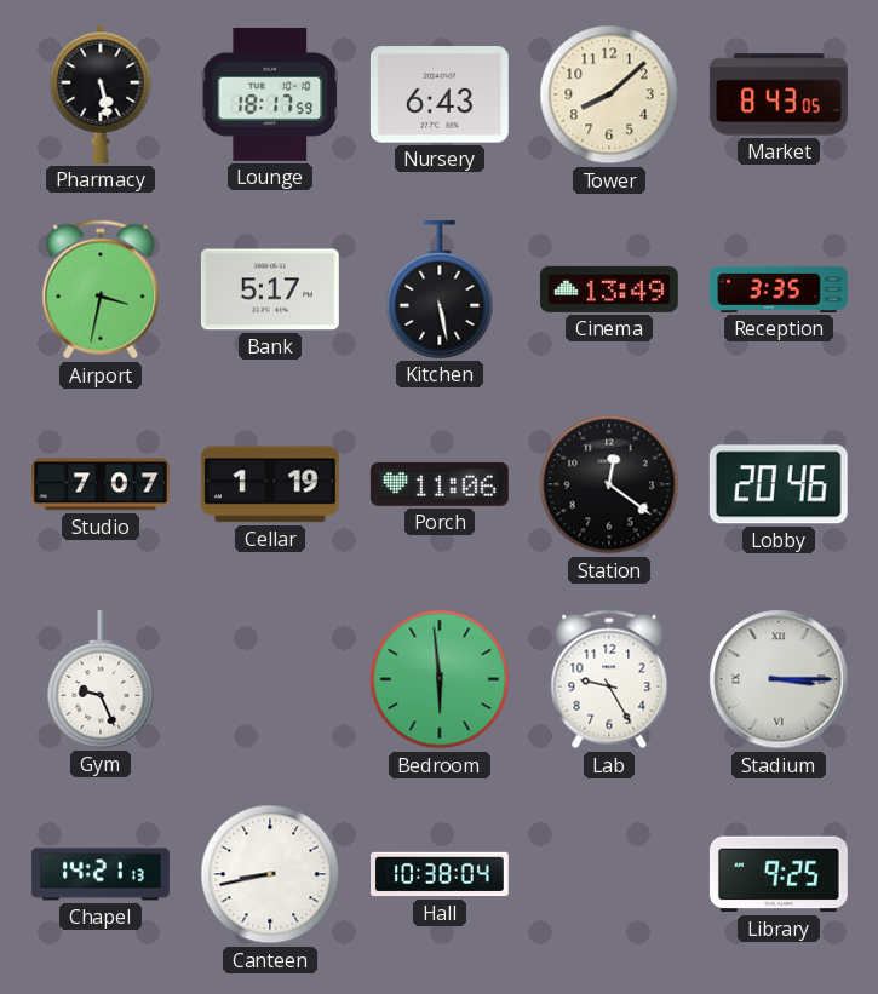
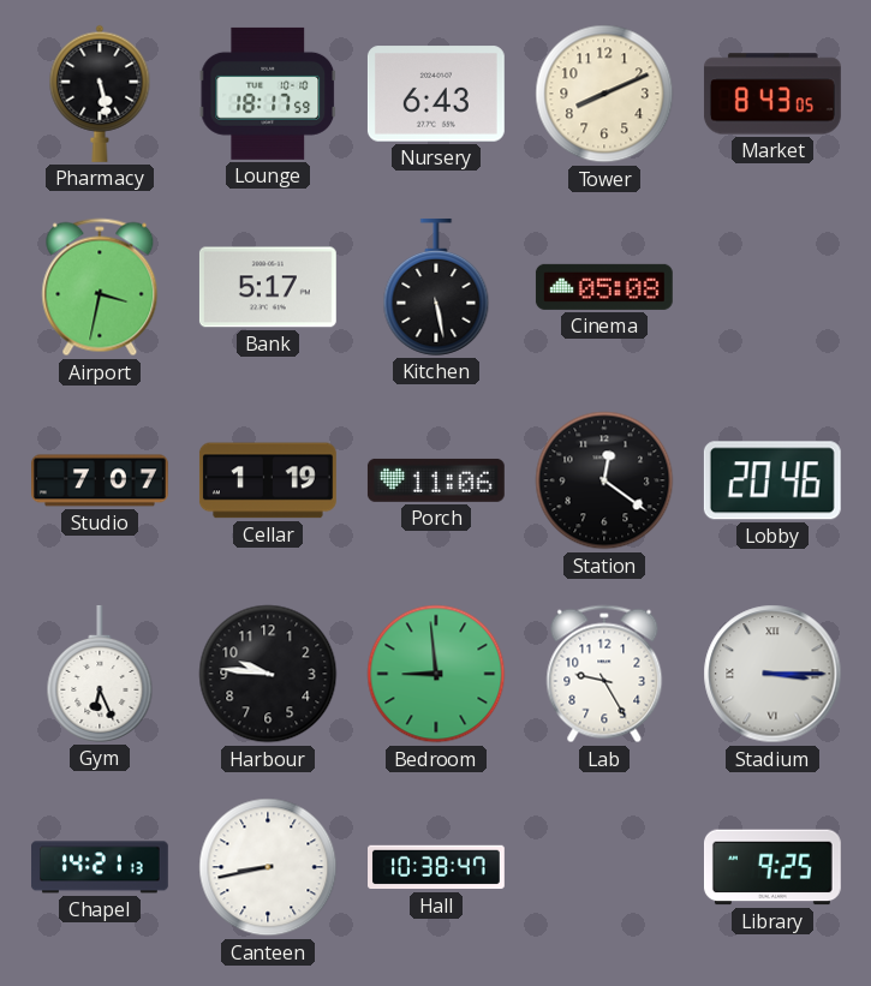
Tower: 8:08 -> 8:11
Cinema: 13:49 -> 05:08
Reception: 3:35 -> none
Gym: 9:26 -> 6:26
Harbour: none -> 9:46
Bedroom: 5:59 -> 8:59
Hall: 10:38:04 -> 10:38:47
